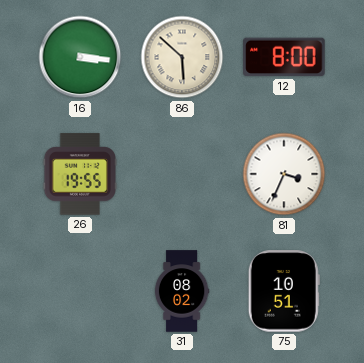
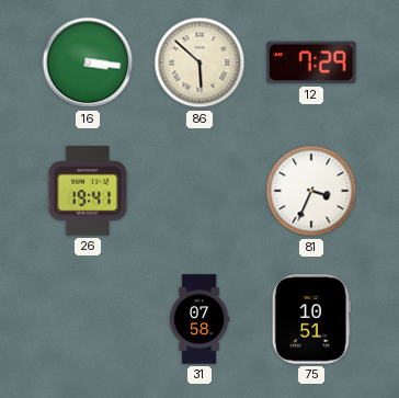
12: 8:00 -> 7:29
26: 19:55 -> 19:41
31: 08:02 -> 07:58
